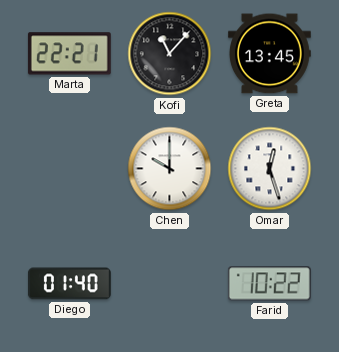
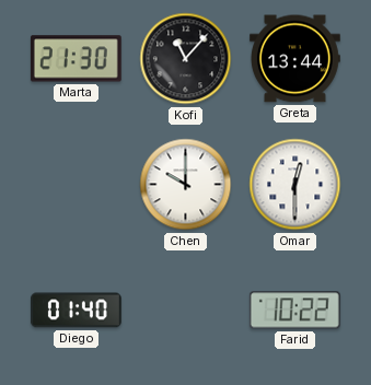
Marta: 22:21 -> 21:30
Greta: 13:45 -> 13:44
Omar: 12:27 -> 12:30
